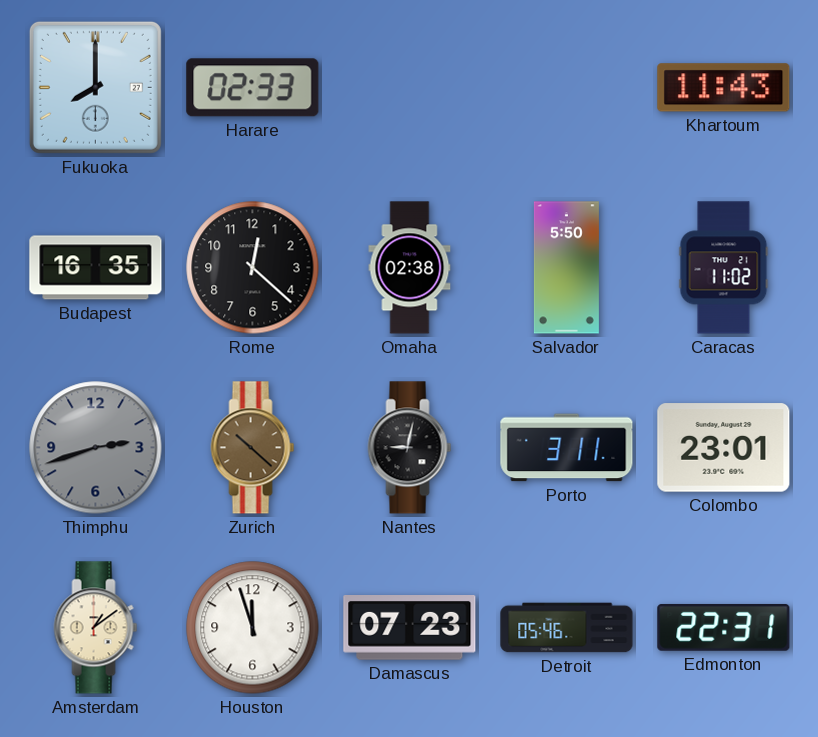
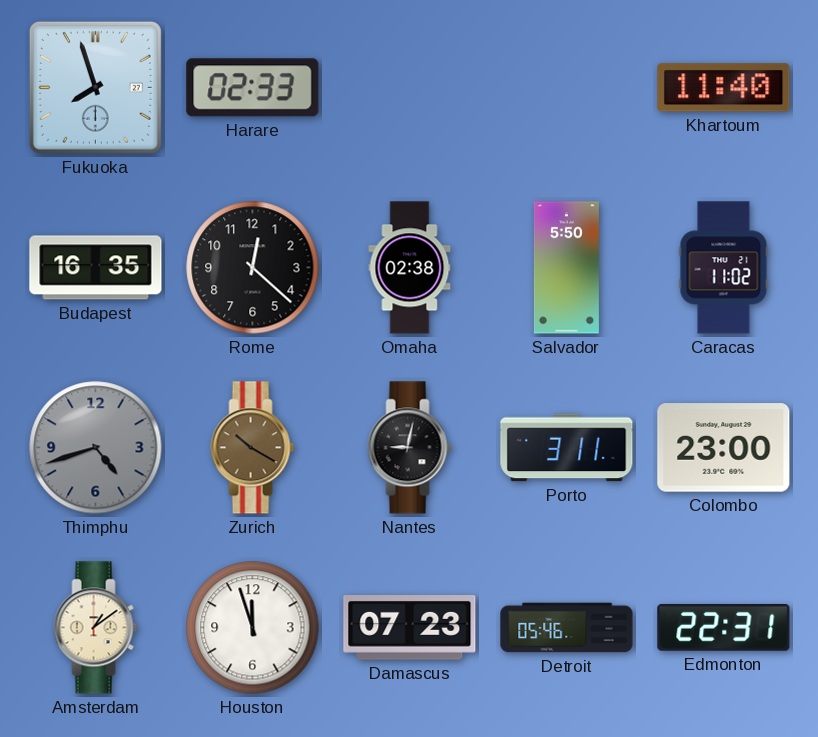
Fukuoka: 8:00 -> 7:57
Khartoum: 11:43 -> 11:40
Thimphu: 2:42 -> 4:42
Zurich: 10:22 -> 10:20
Colombo: 23:01 -> 23:00
